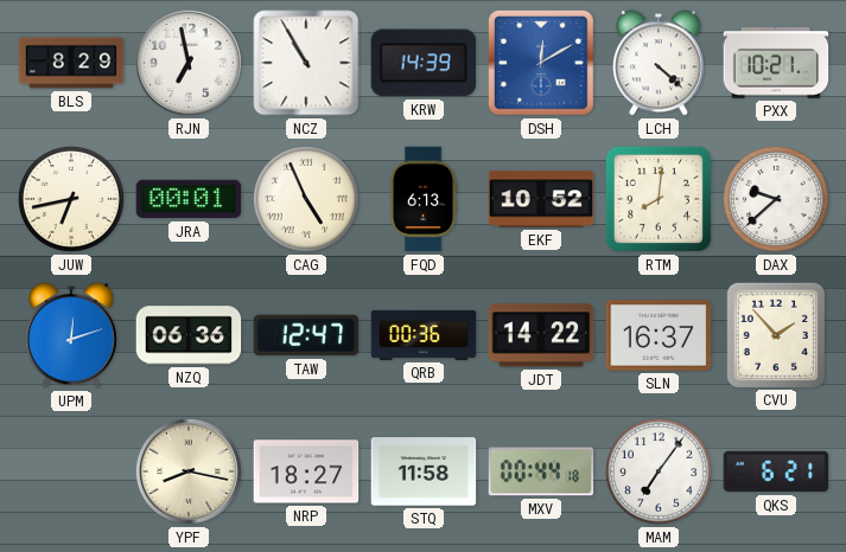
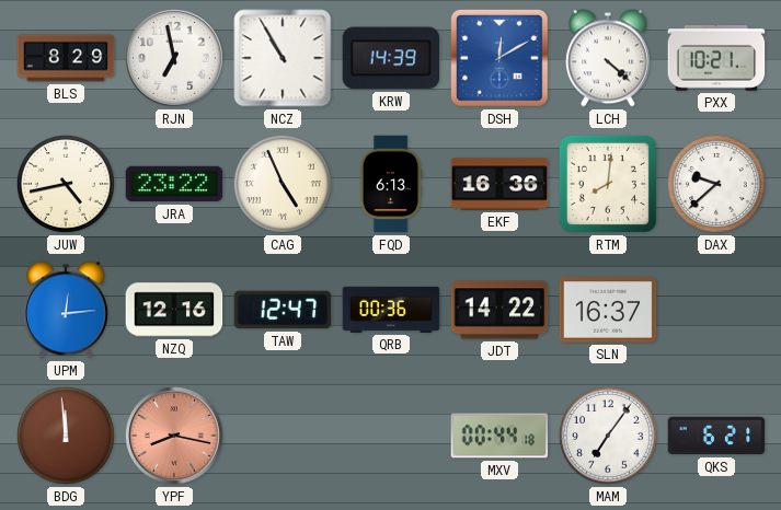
JUW: 6:43 -> 4:43
JRA: 00:01 -> 23:22
EKF: 10:52 -> 16:36
UPM: 12:12 -> 12:14
NZQ: 06:36 -> 12:16
CVU: 1:53 -> none
BDG: none -> 11:59
YPF dial: cream -> salmon
NRP: 18:27 -> none
STQ: 11:58 -> none
